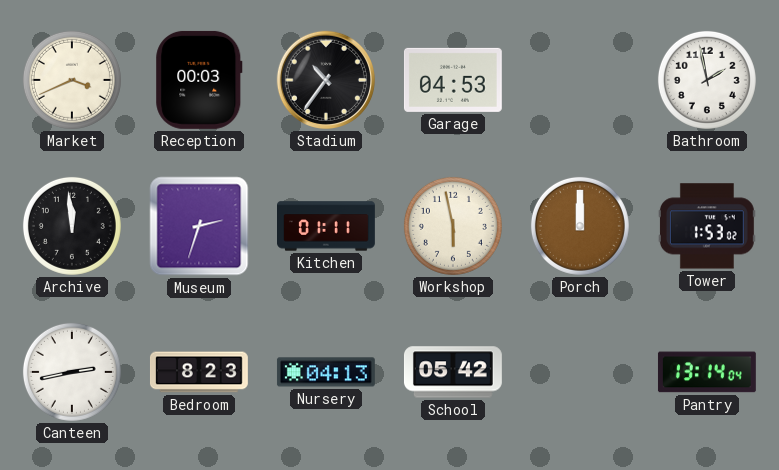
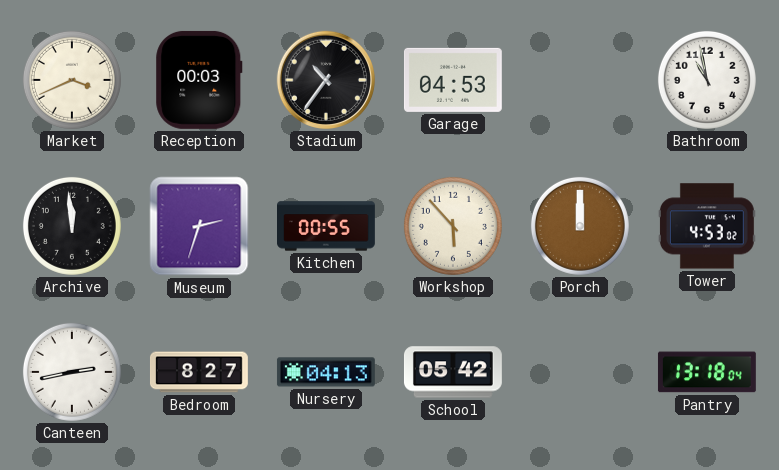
Bathroom: 1:58 -> 10:58
Kitchen: 01:11 -> 00:55
Workshop: 5:58 -> 5:53
Tower: 1:53 -> 4:53
Bedroom: 8:23 -> 8:27
Pantry: 13:14 -> 13:18
